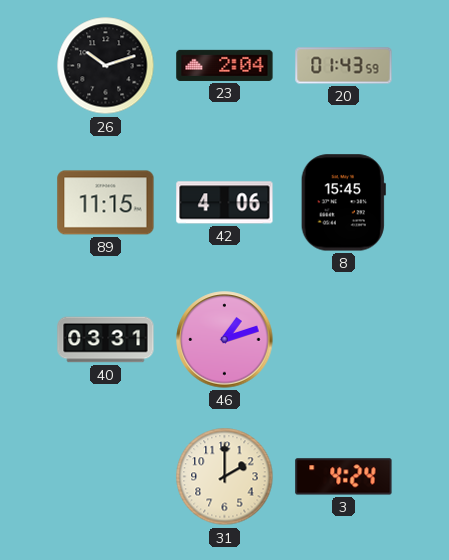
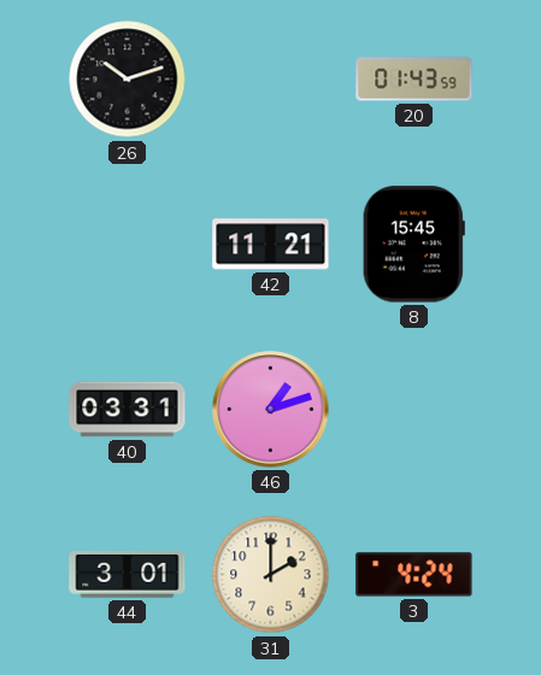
23: 2:04 -> none
89: 11:15 -> none
42: 4:06 -> 11:21
44: none -> 3:01
